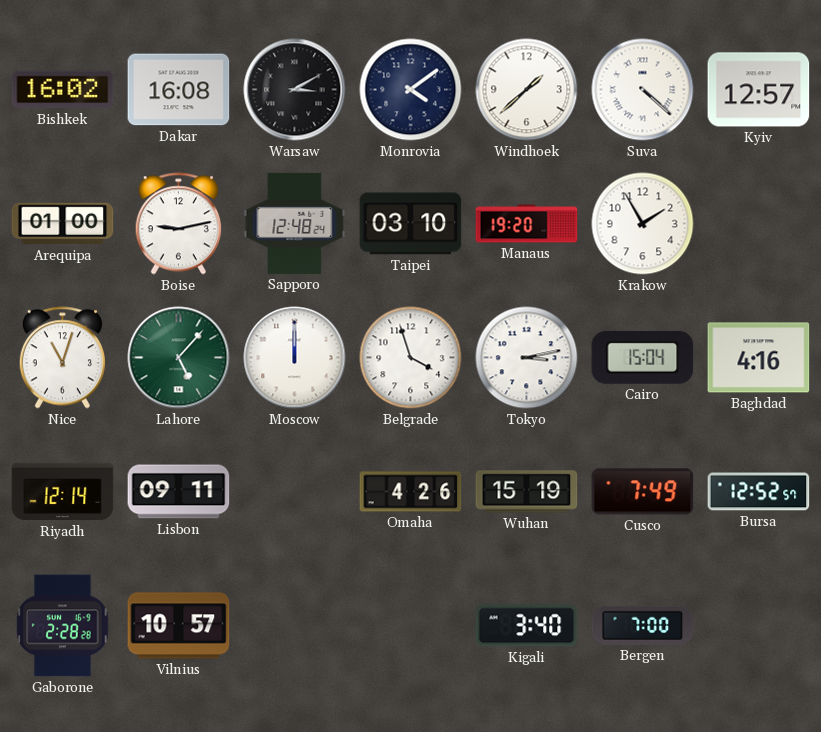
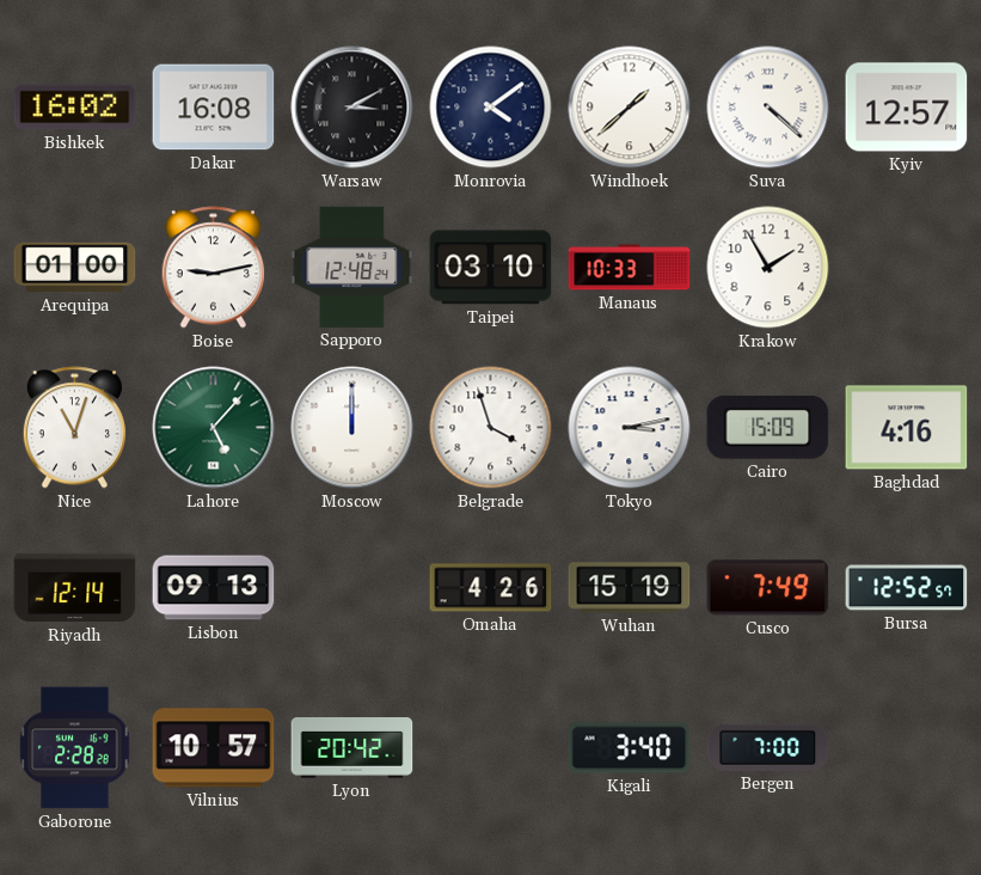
Manaus: 19:20 -> 10:33
Cairo: 15:04 -> 15:09
Lisbon: 09:11 -> 09:13
Lyon: none -> 20:42
